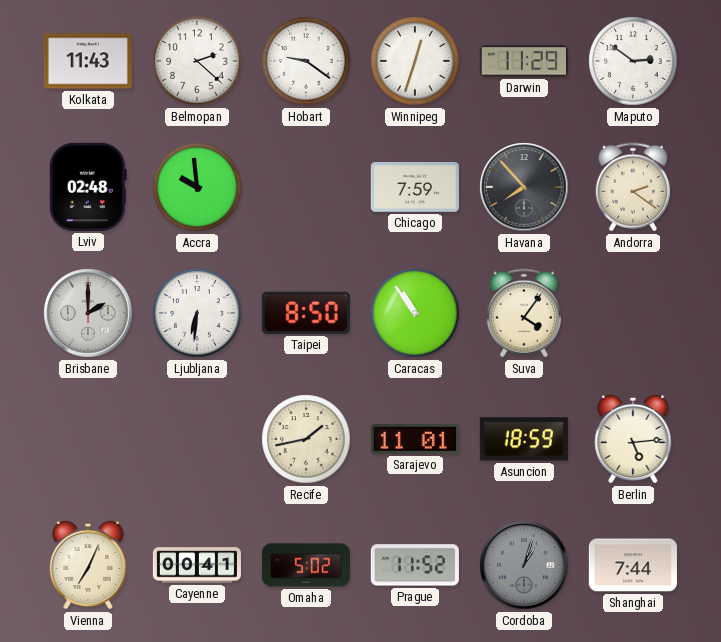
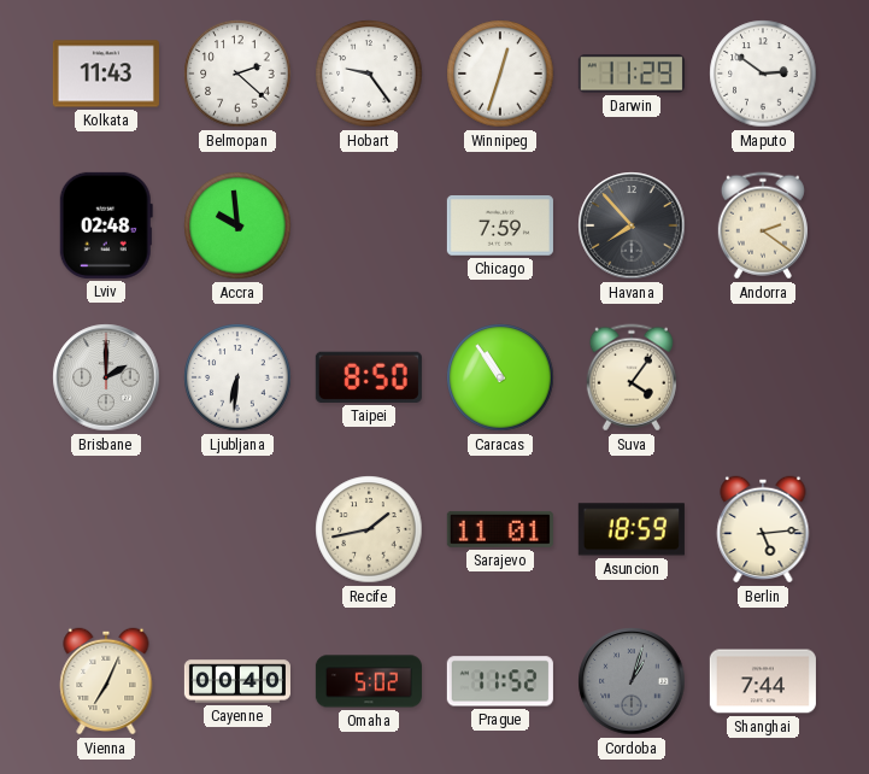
Hobart: 9:21 -> 9:24
Cayenne: 00:41 -> 00:40
